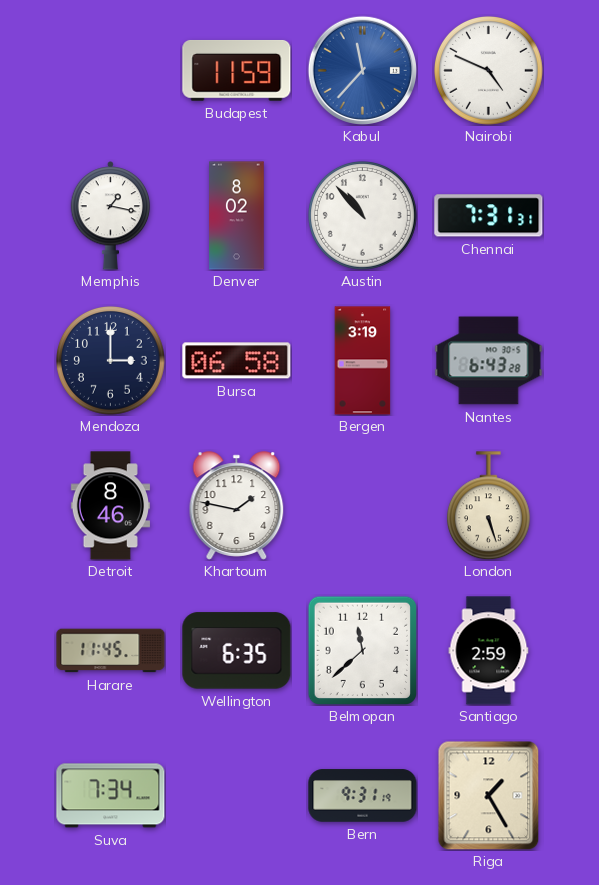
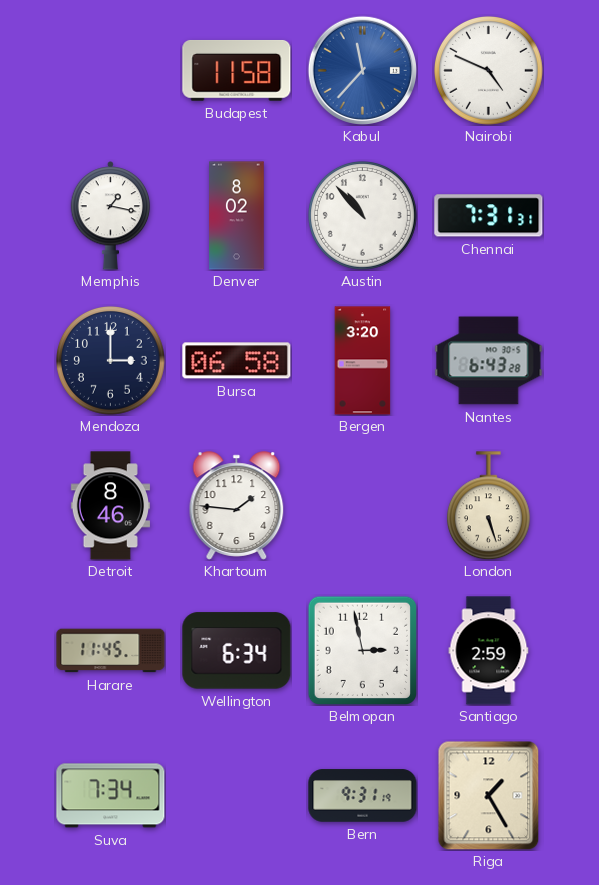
Budapest: 11:59 -> 11:58
Bergen: 3:19 -> 3:20
Khartoum: 1:47 -> 1:46
Wellington: 6:35 -> 6:34
Belmopan: 11:38 -> 2:58
